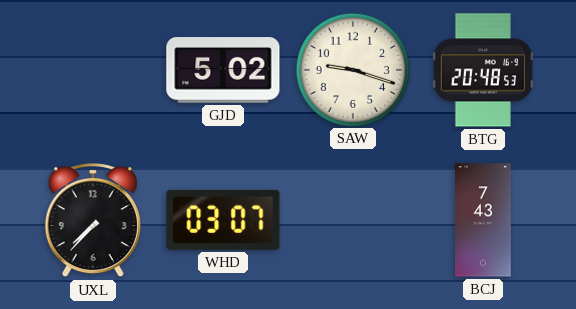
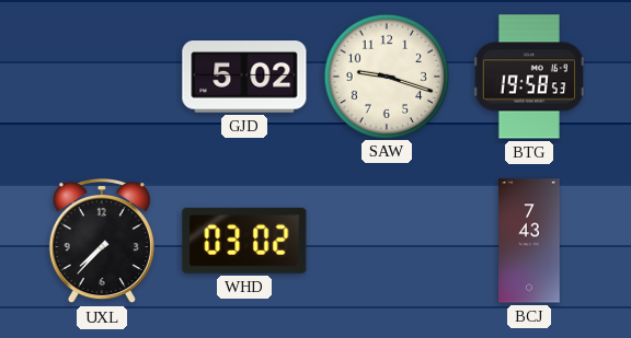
BTG: 20:48 -> 19:58
WHD: 03:07 -> 03:02
